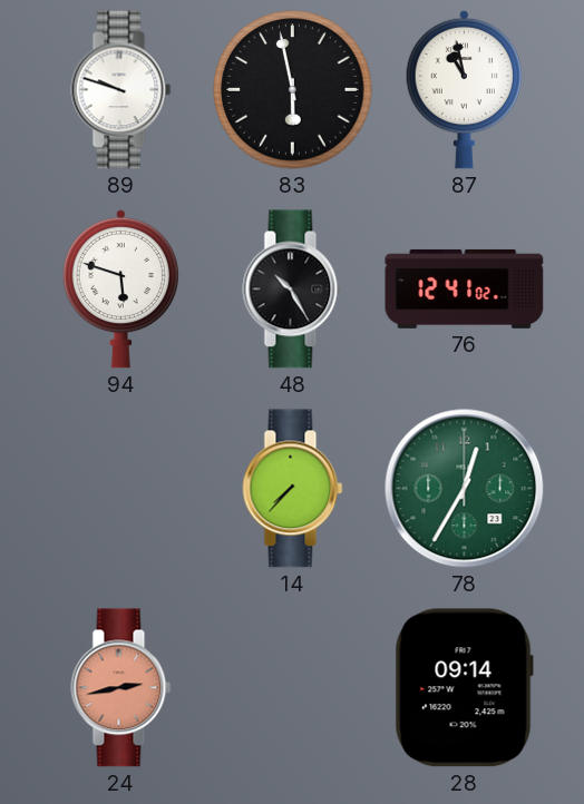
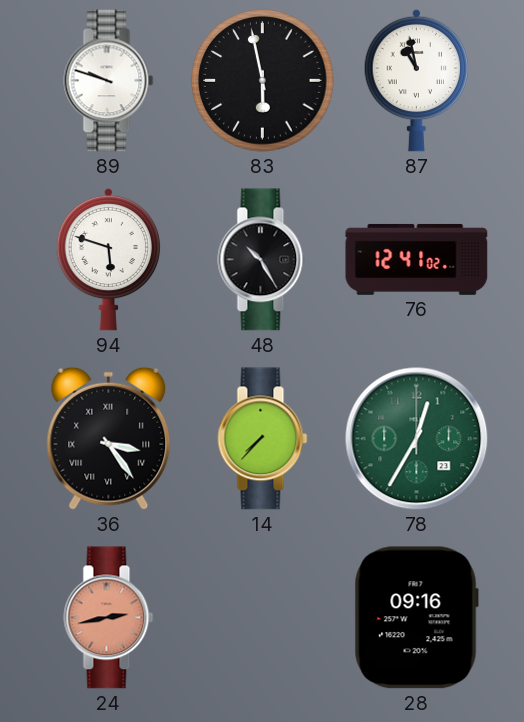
36: none -> 3:24
28: 09:14 -> 09:16
